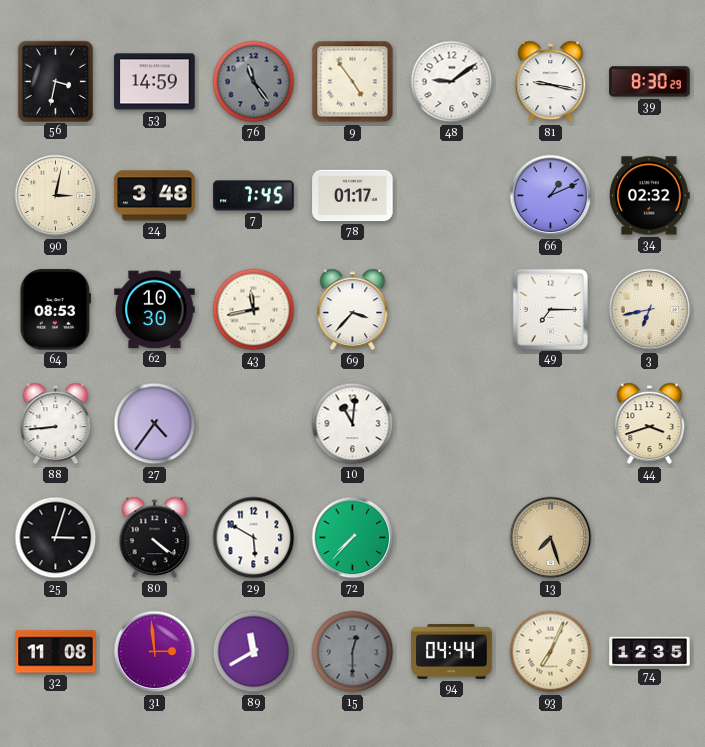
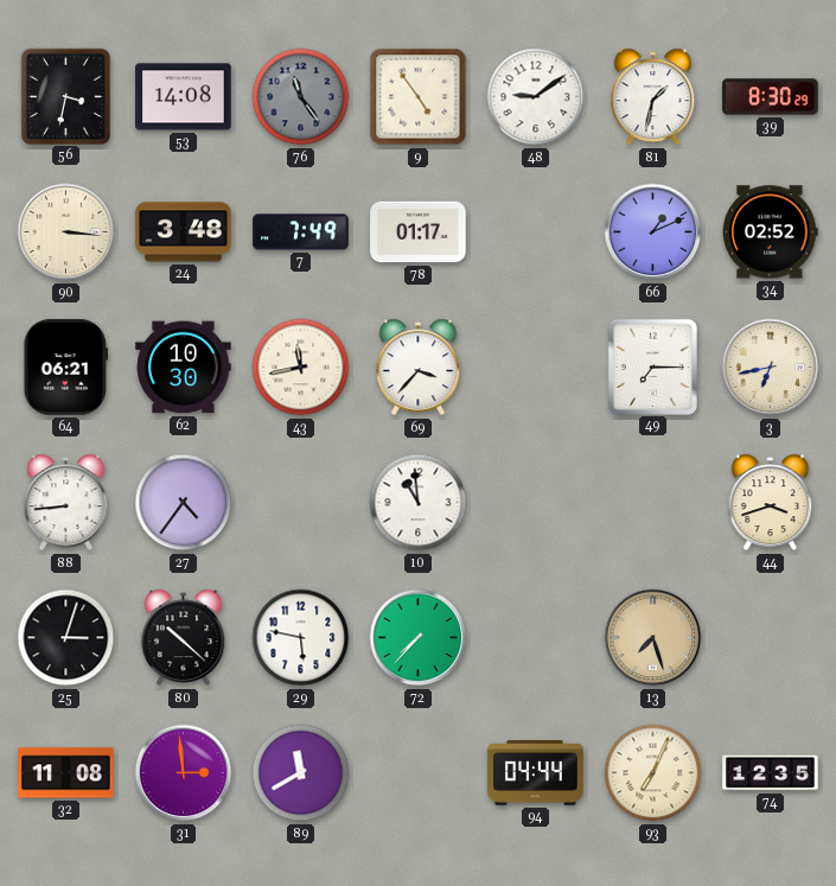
53: 14:59 -> 14:08
81: 9:17 -> 1:32
90: 3:02 -> 3:16
7: 7:45 -> 7:49
34: 02:32 -> 02:52
64: 08:53 -> 06:21
10: 11:01 -> 10:59
80: 4:21 -> 10:22
29: 5:50 -> 5:47
15: 12:30 -> none
